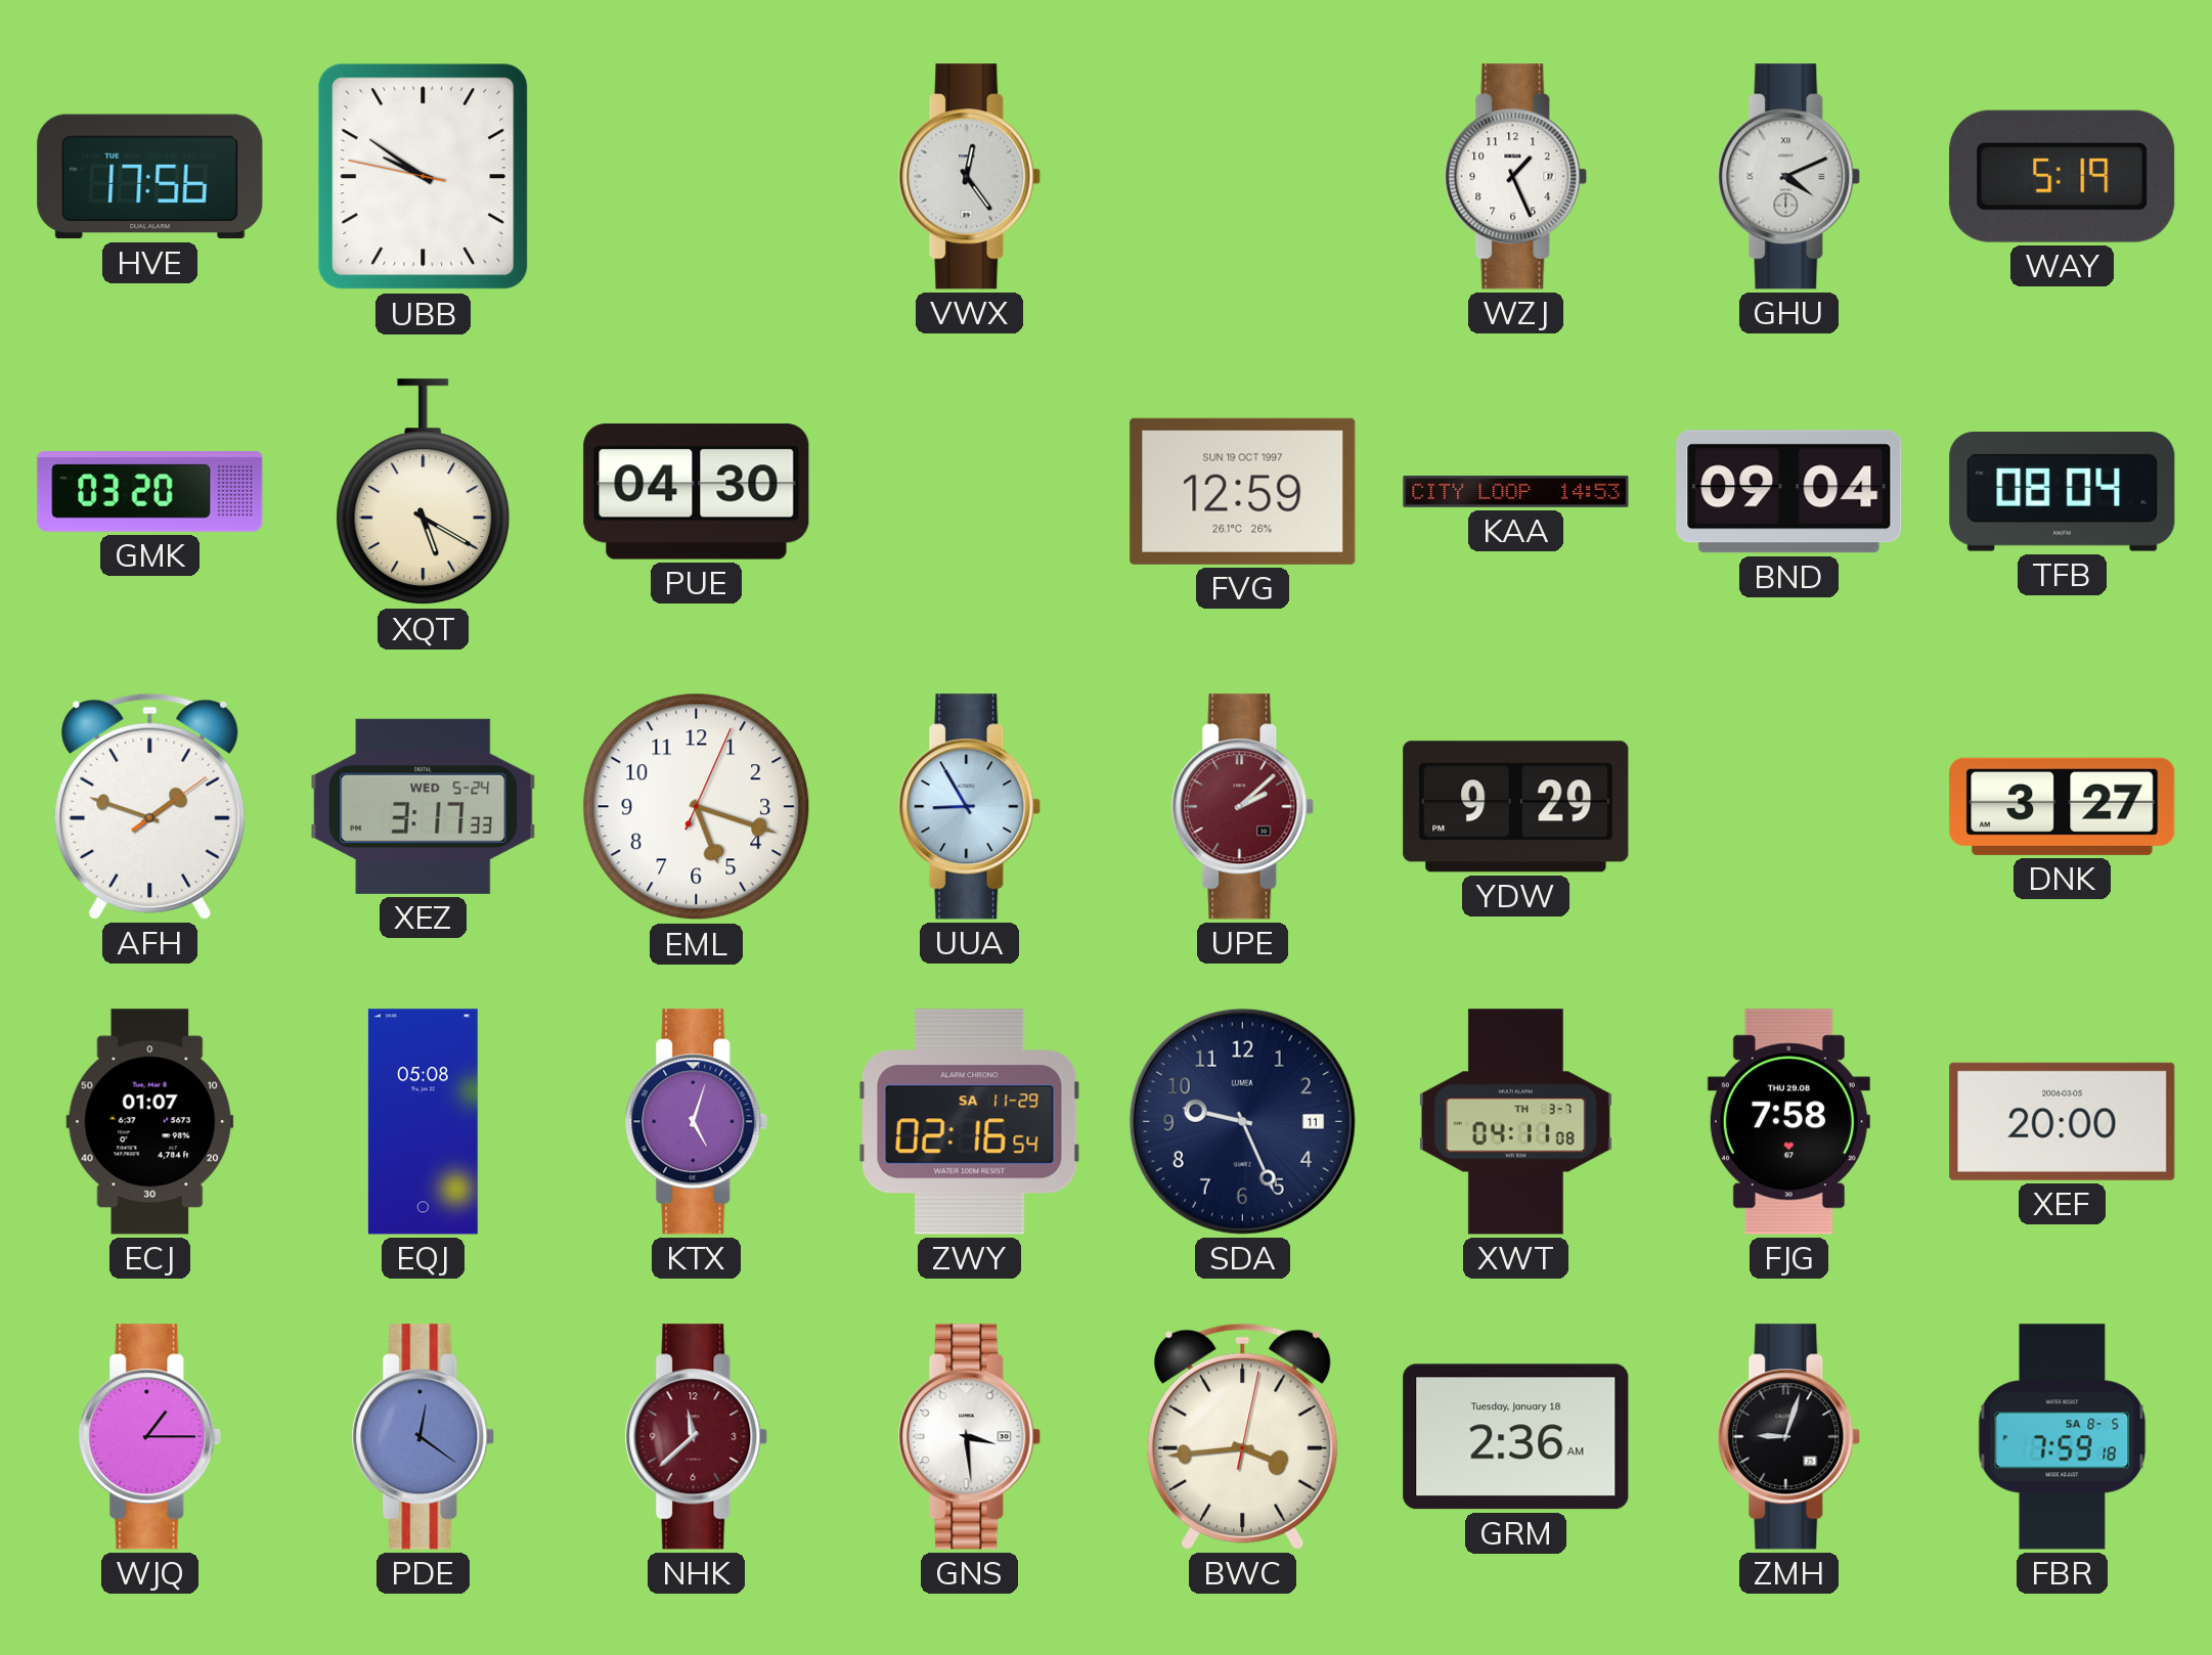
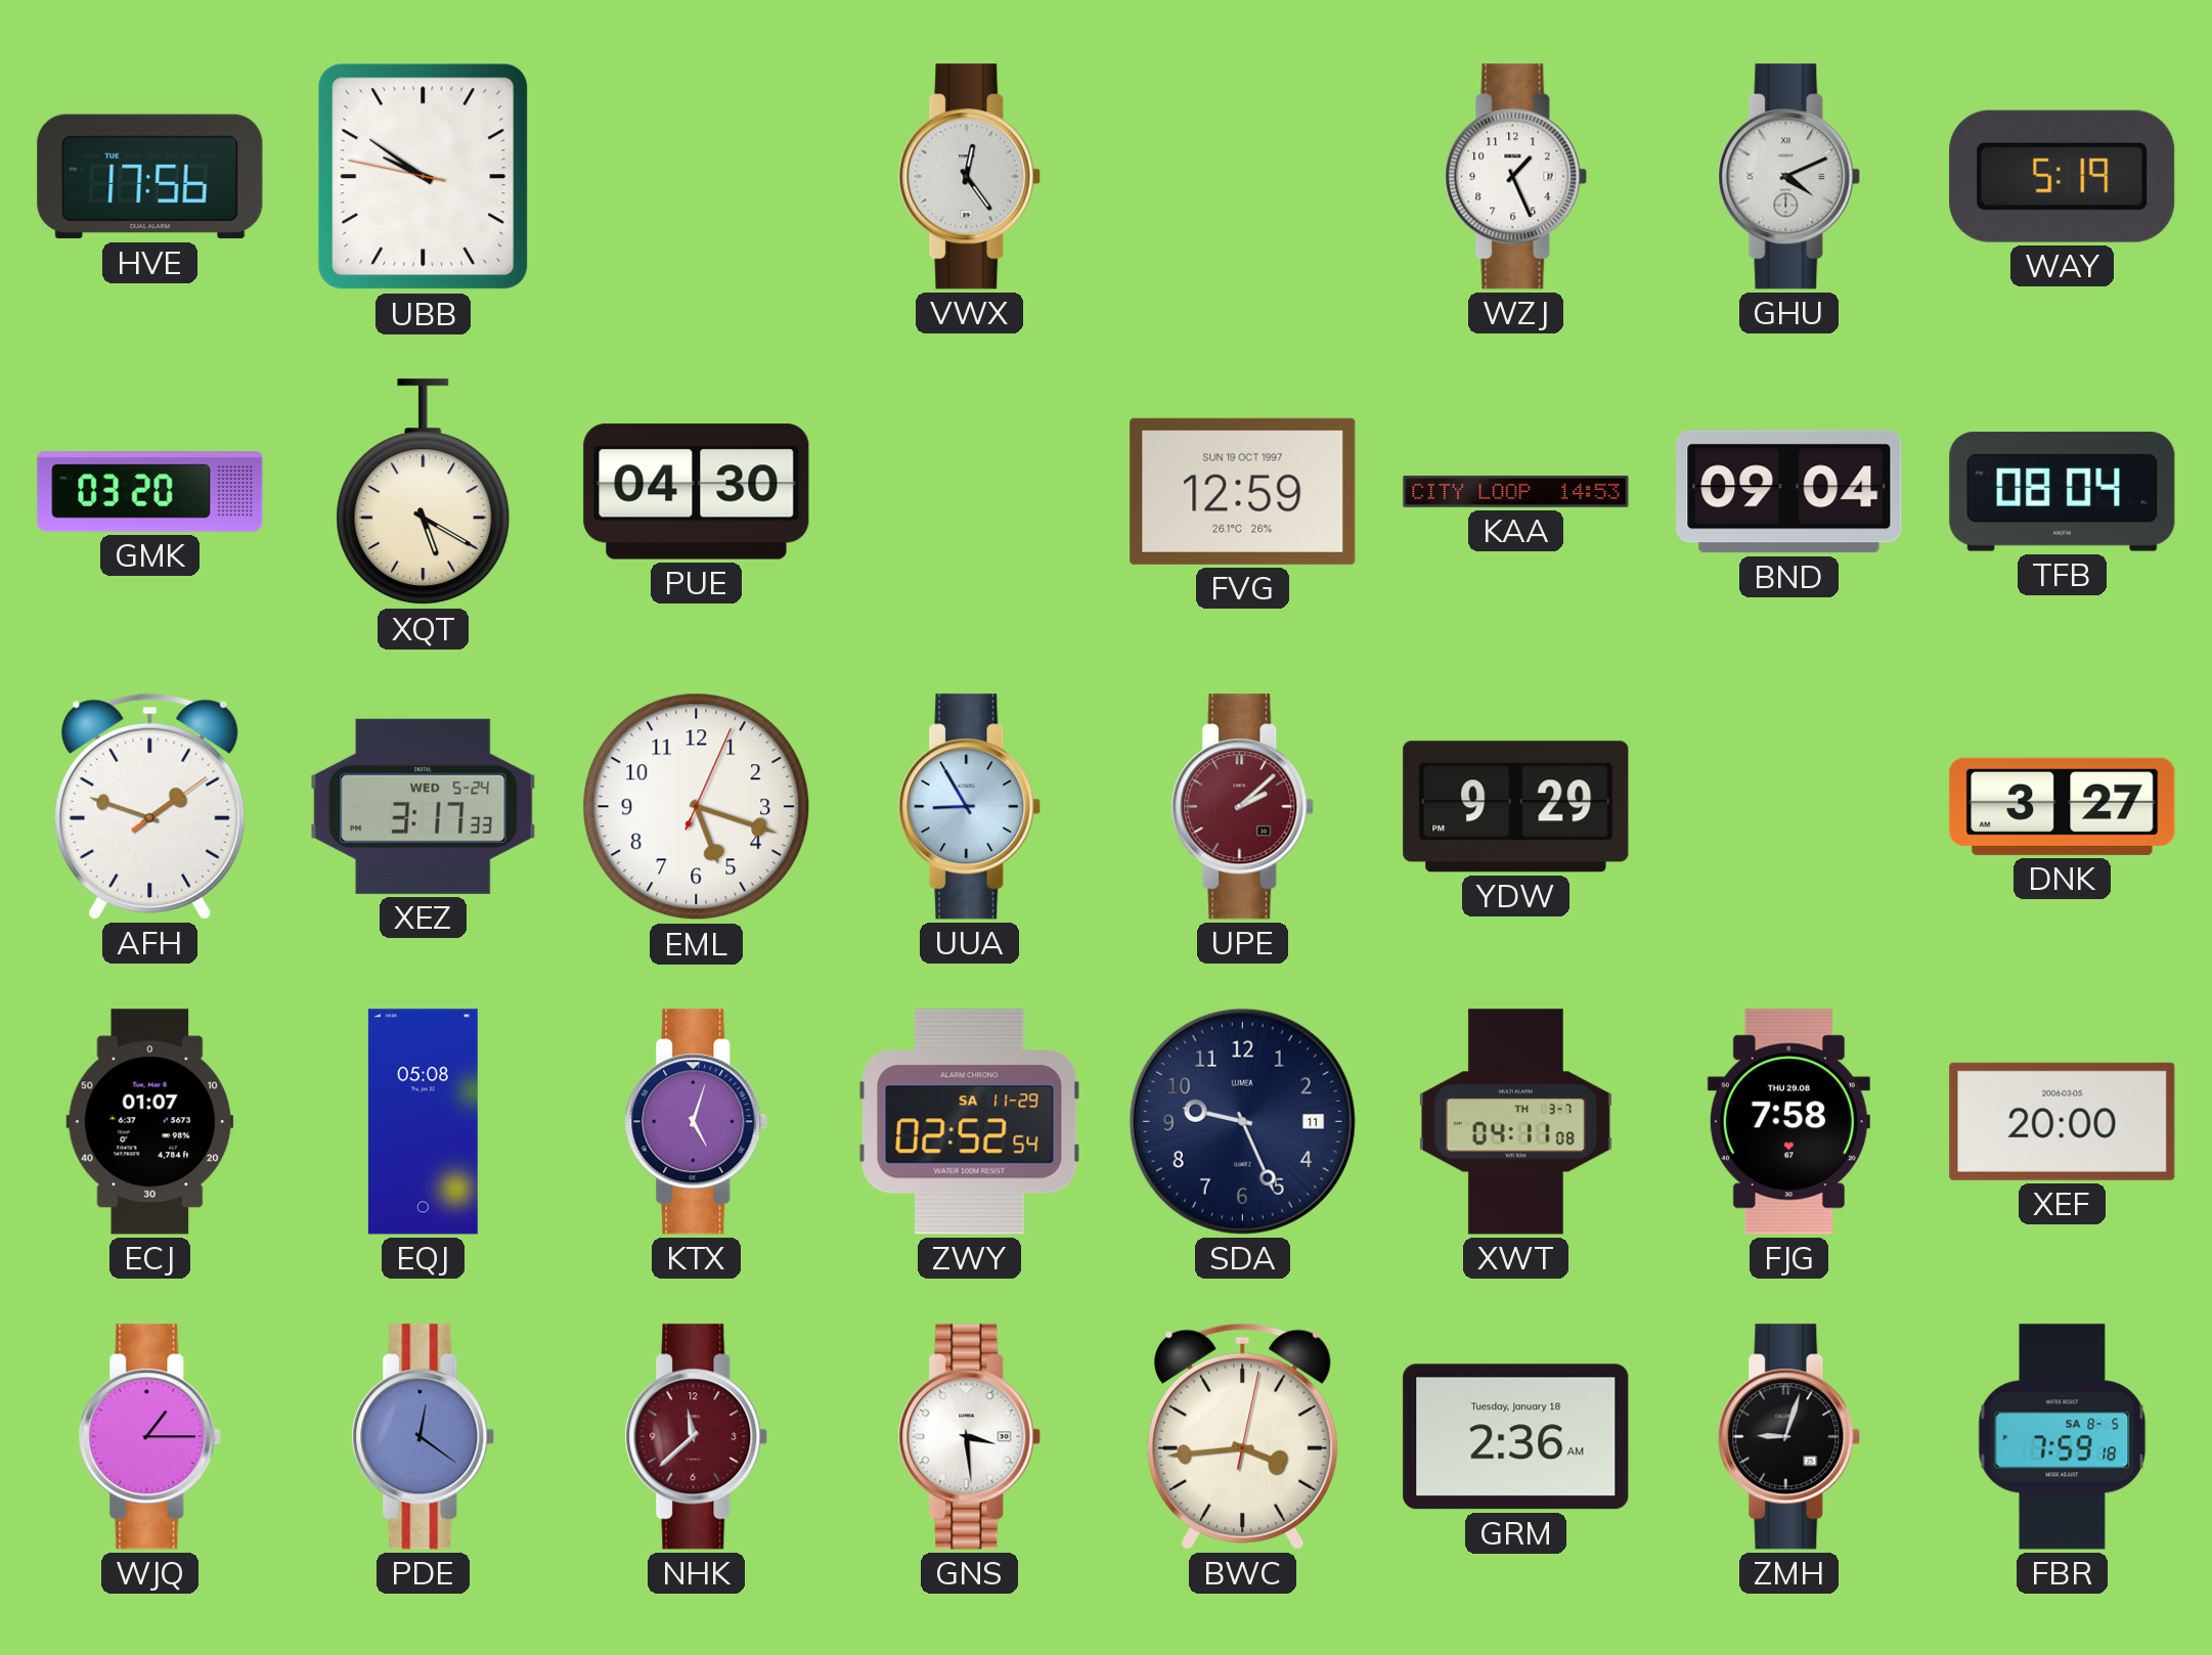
ZWY: 02:16 -> 02:52
